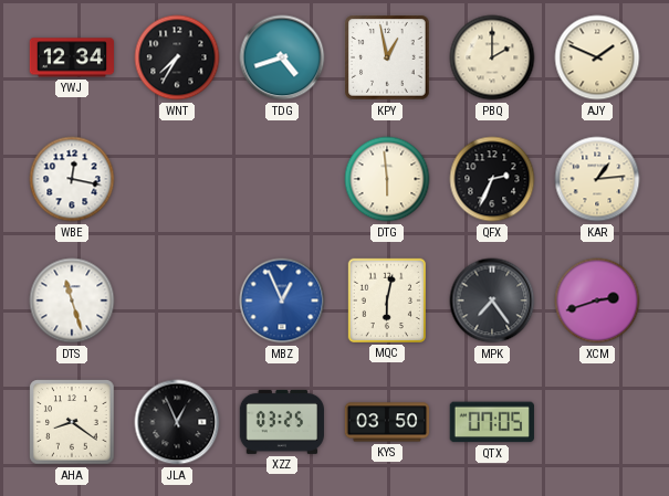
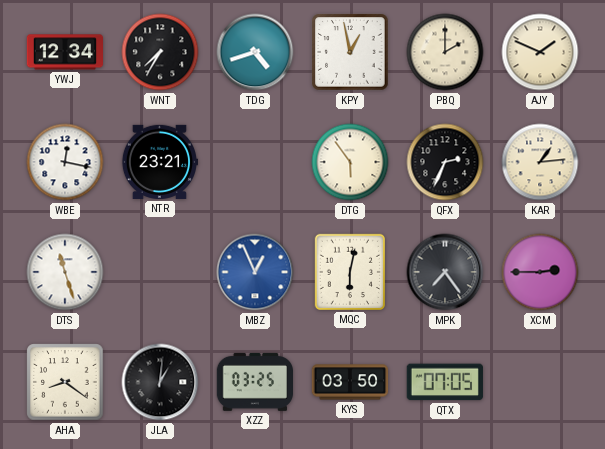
NTR: none -> 23:21
DTG: 5:59 -> 5:54
XCM: 2:42 -> 2:45
JLA: 12:56 -> 1:01
